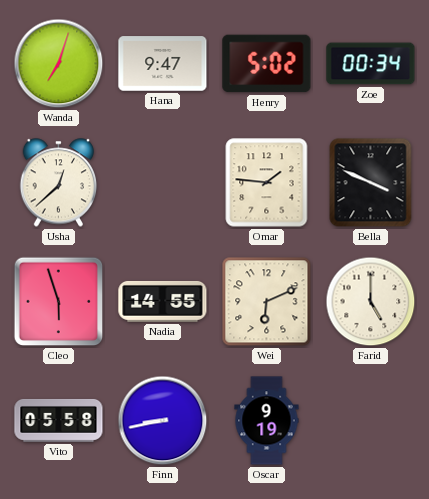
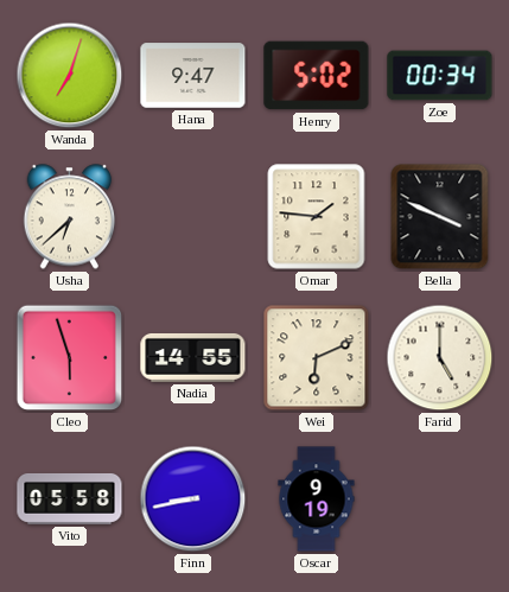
Usha: 12:38 -> 6:38
